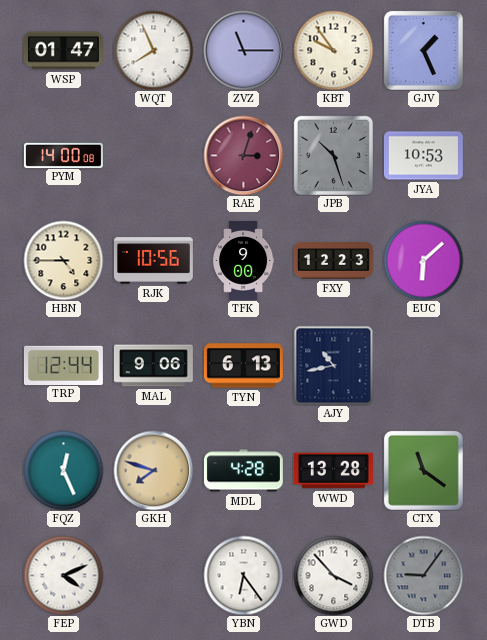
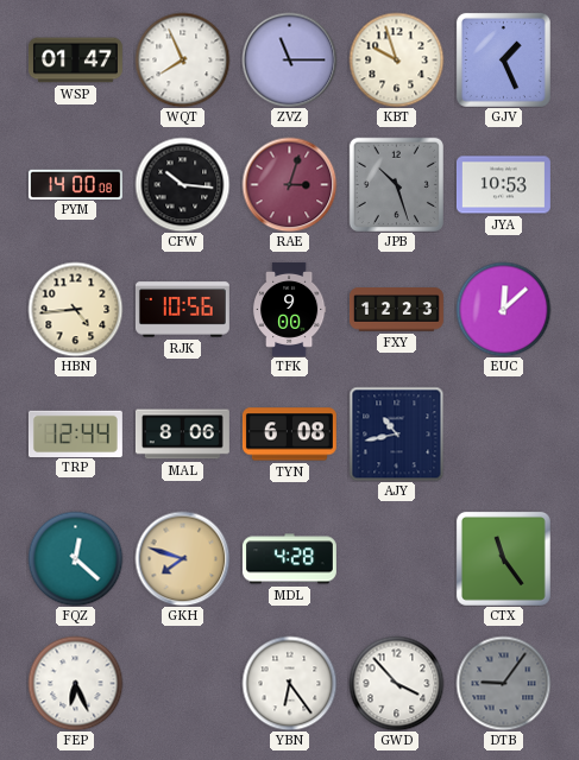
KBT: 9:54 -> 9:57
CFW: none -> 10:16
HBN: 4:45 -> 4:44
EUC: 6:08 -> 12:08
MAL: 9:06 -> 8:06
TYN: 6:13 -> 6:08
FQZ: 12:26 -> 12:22
WWD: 13:28 -> none
CTX: 11:21 -> 11:24
FEP: 4:11 -> 6:26
